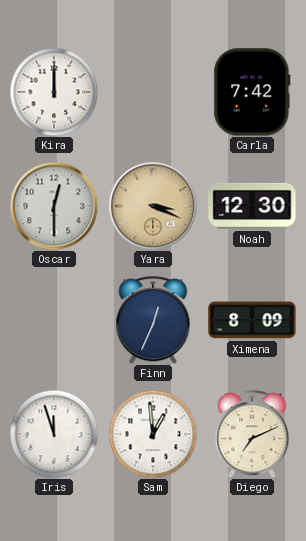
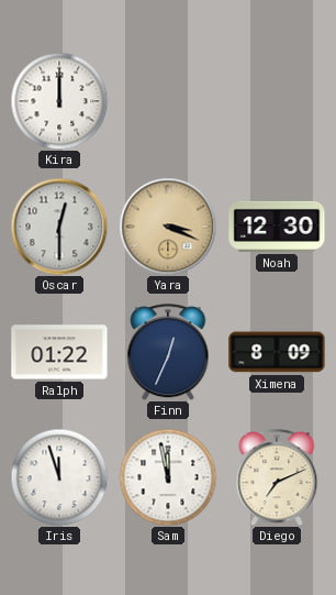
Carla: 7:42 -> none
Ralph: none -> 01:22
Sam: 12:59 -> 11:58
